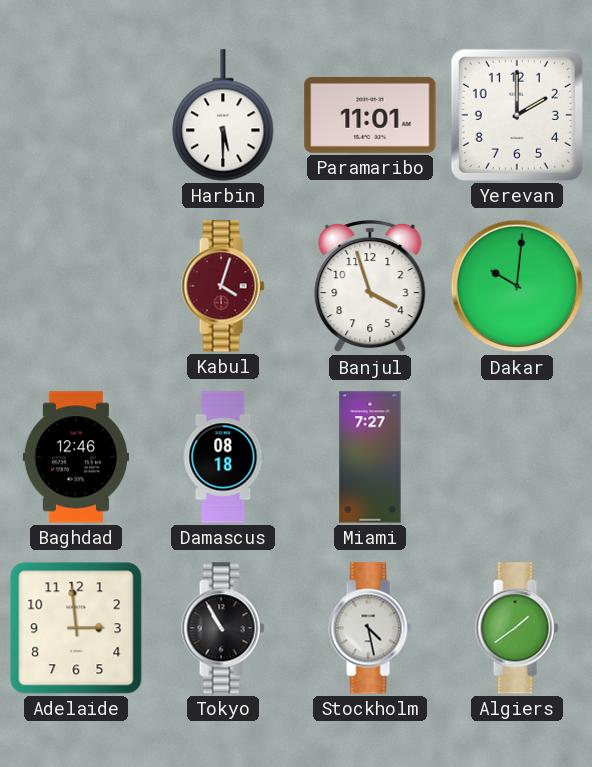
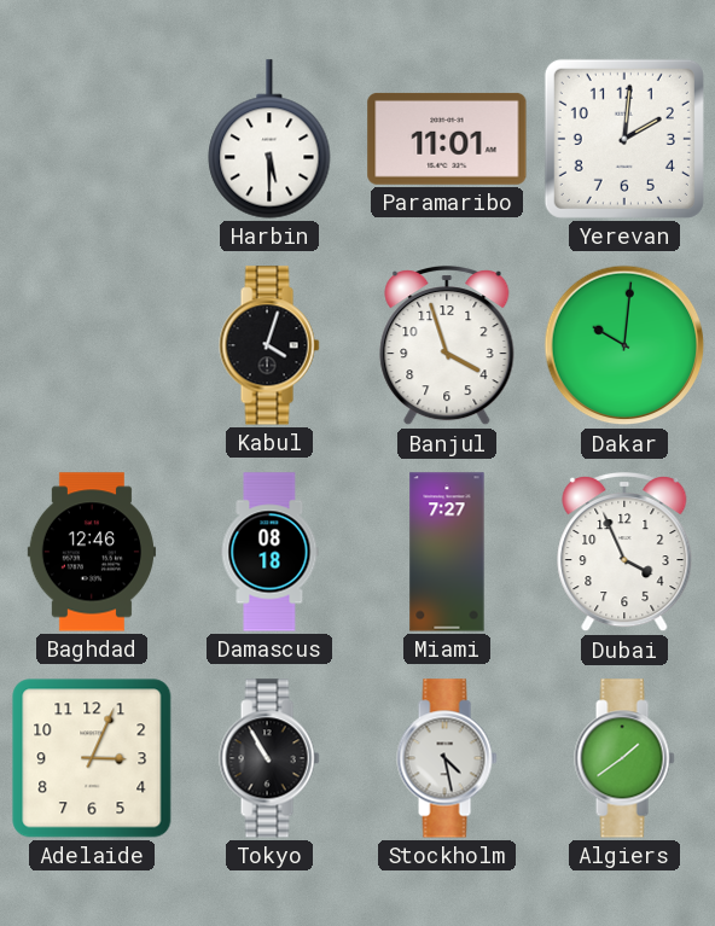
Yerevan: 2:00 -> 2:01
Kabul dial: burgundy -> black
Dubai: none -> 3:56
Adelaide: 2:59 -> 3:04
